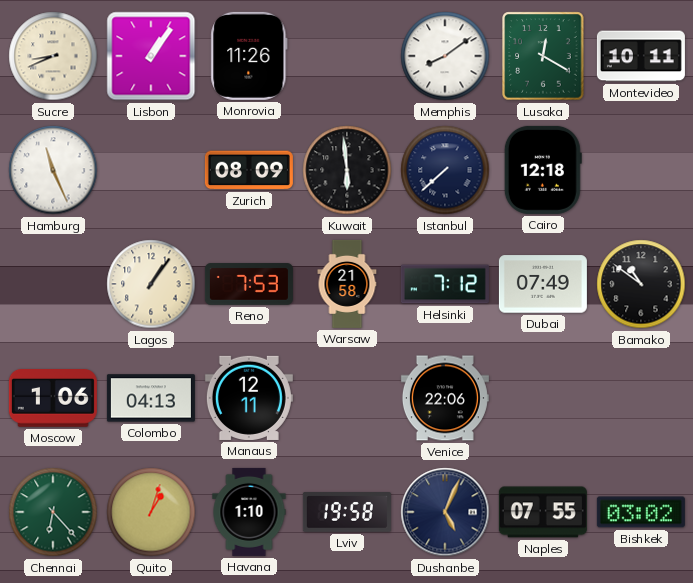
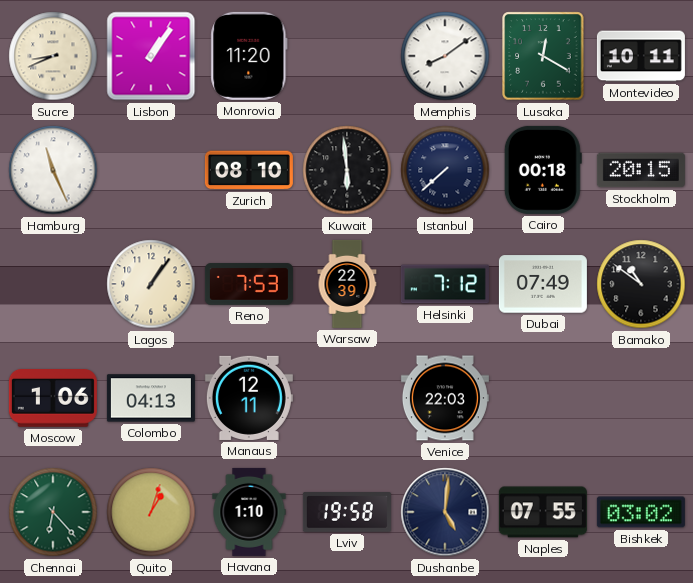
Monrovia: 11:26 -> 11:20
Zurich: 08:09 -> 08:10
Cairo: 12:18 -> 00:18
Stockholm: none -> 20:15
Warsaw: 21:58 -> 22:39
Venice: 22:06 -> 22:03
Dushanbe: 5:04 -> 5:01
